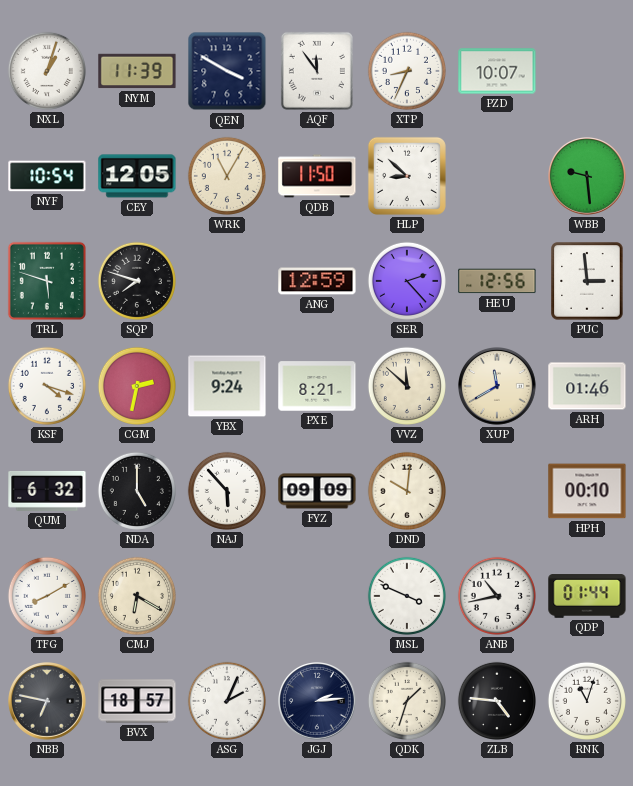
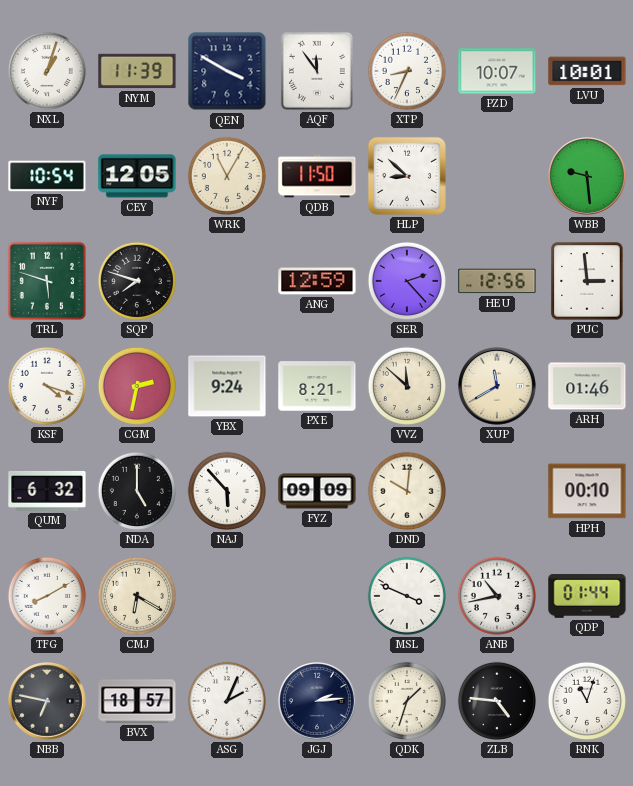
LVU: none -> 10:01
